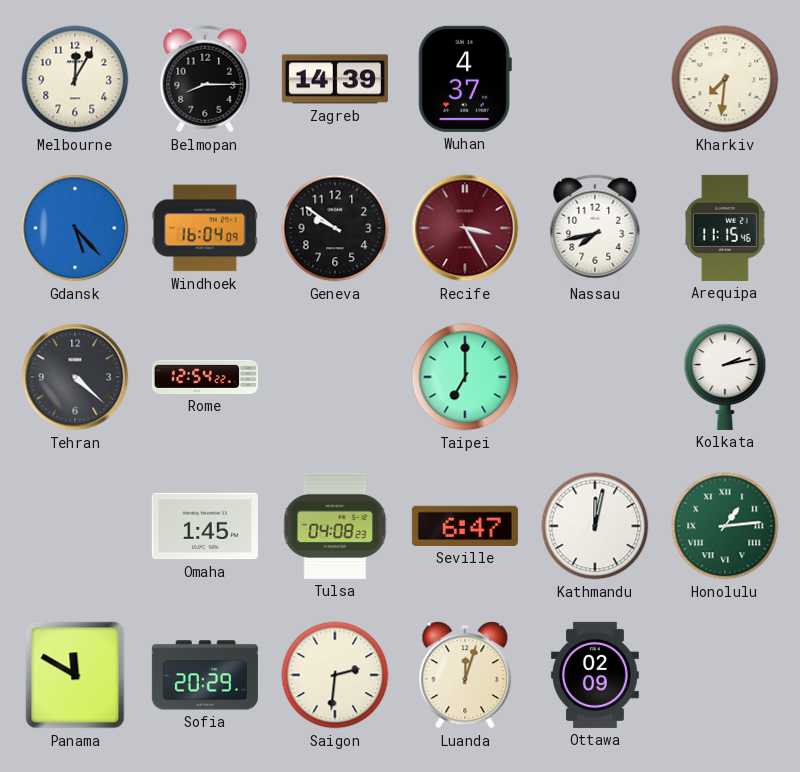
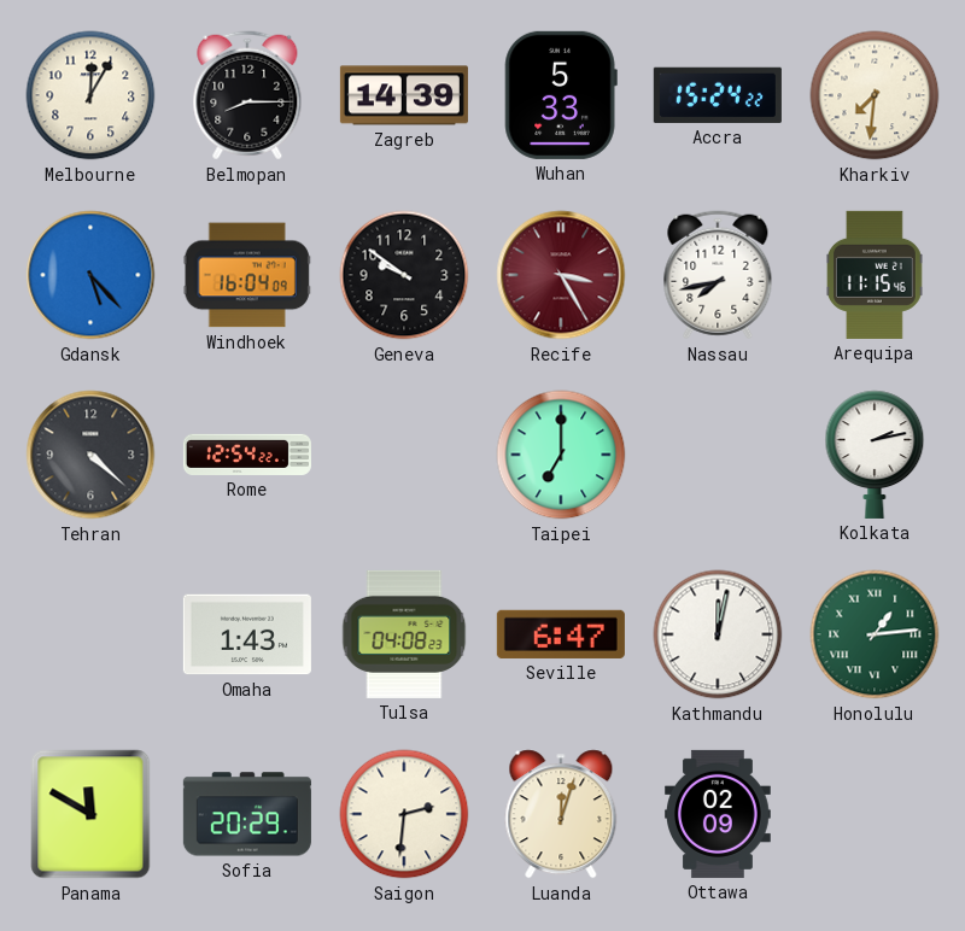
Wuhan: 4:37 -> 5:33
Accra: none -> 15:24
Omaha: 1:45 -> 1:43
